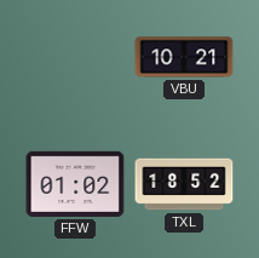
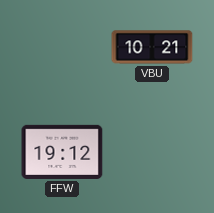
FFW: 01:02 -> 19:12
TXL: 18:52 -> none
